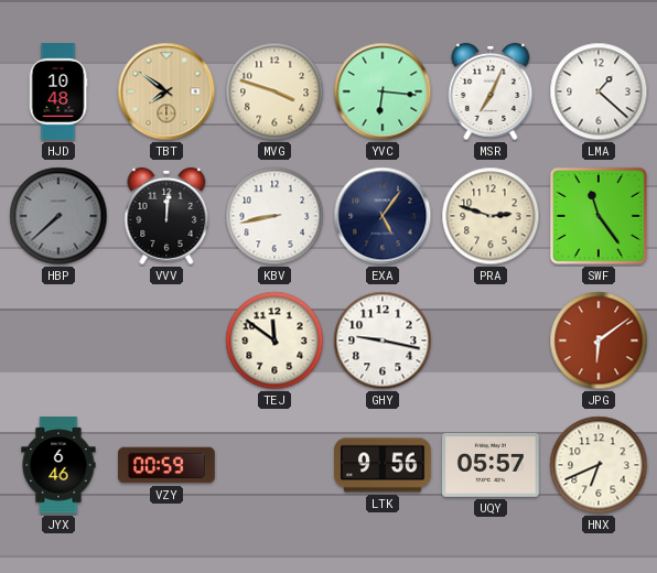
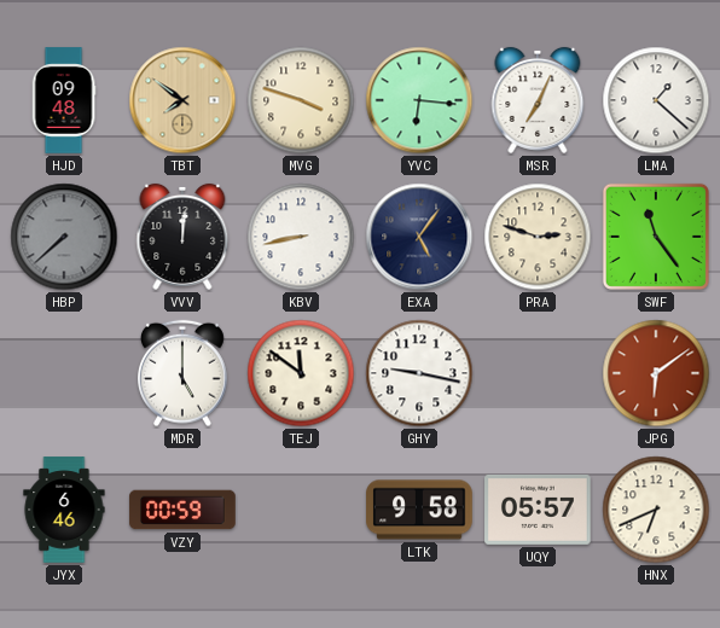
HJD: 10:48 -> 09:48
MDR: none -> 5:00
LTK: 9:56 -> 9:58
